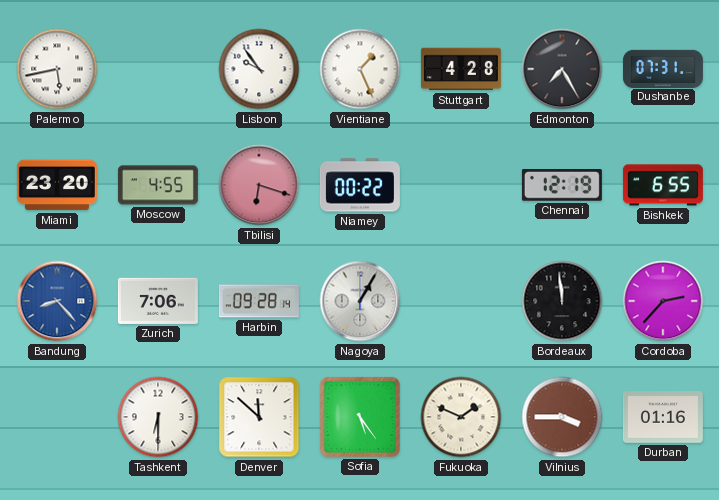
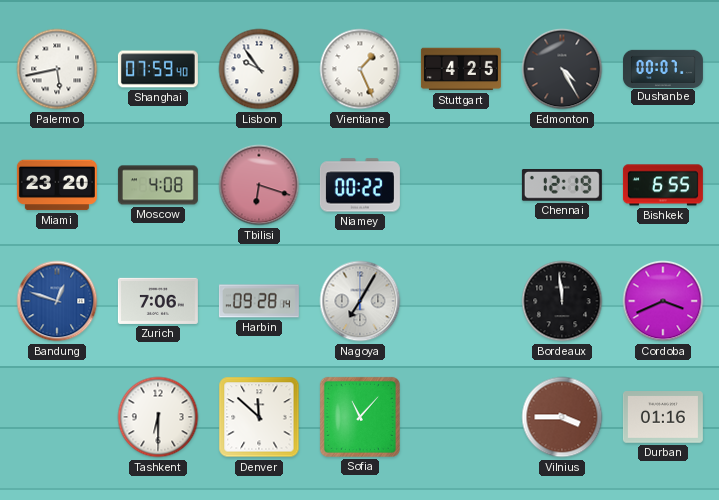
Shanghai: none -> 07:59
Stuttgart: 4:28 -> 4:25
Edmonton: 7:25 -> 4:25
Dushanbe: 07:31 -> 00:07
Moscow: 4:55 -> 4:08
Bandung: 8:23 -> 12:48
Nagoya: 1:05 -> 7:05
Cordoba: 2:37 -> 3:41
Sofia: 5:24 -> 11:07
Fukuoka: 1:49 -> none
